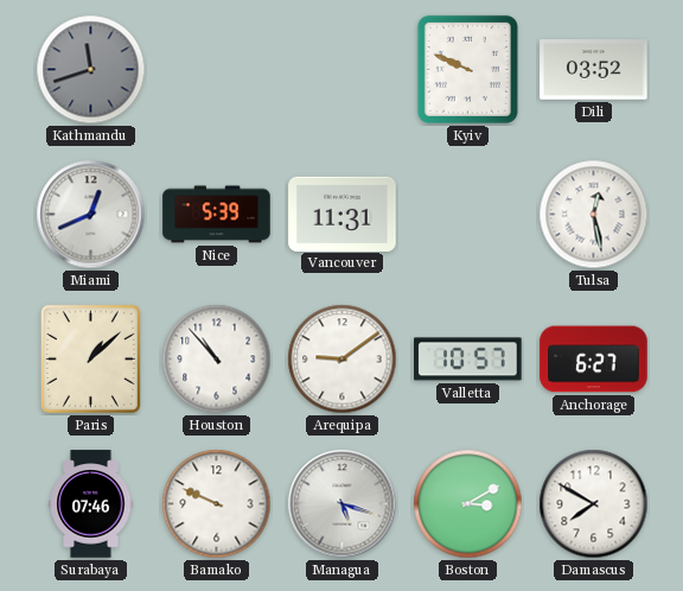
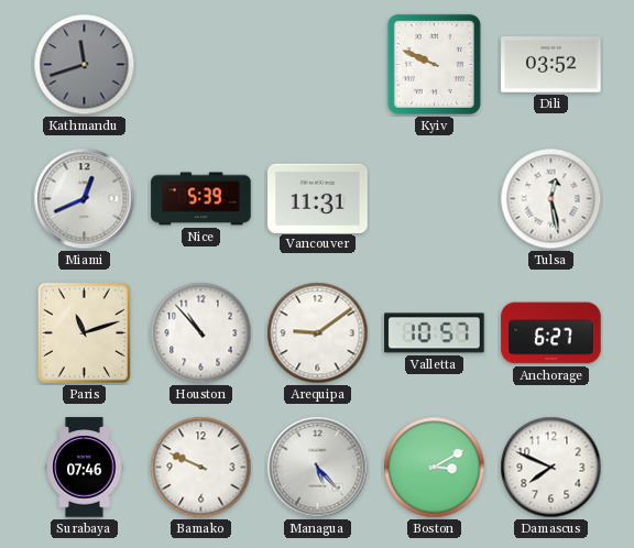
Paris: 1:08 -> 11:12
Managua: 5:18 -> 5:23
Damascus: 7:50 -> 7:49
